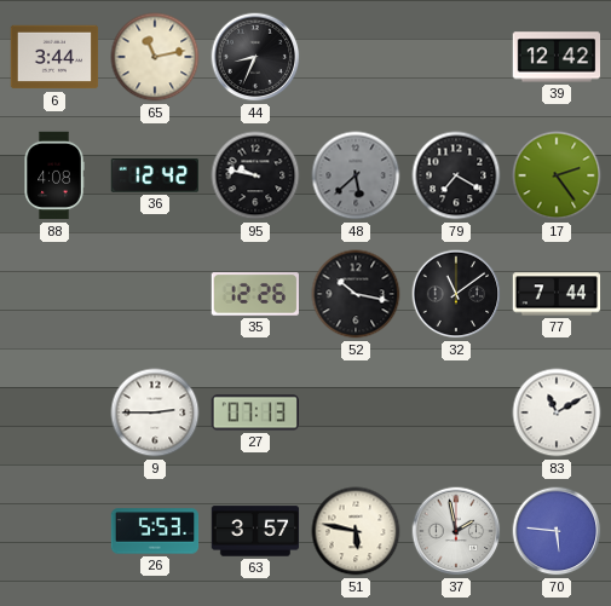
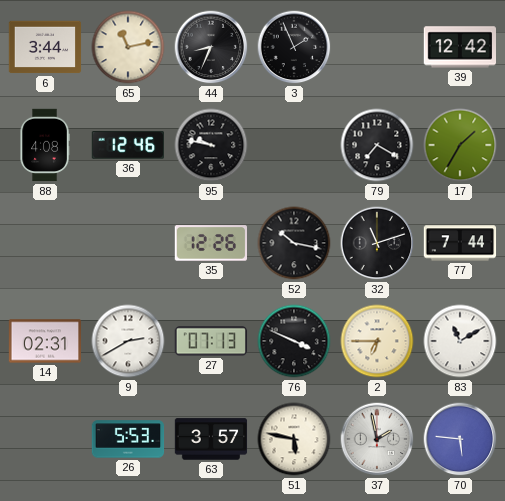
3: none -> 1:56
36: 12:42 -> 12:46
48: 5:38 -> none
17: 2:24 -> 1:35
32: 11:09 -> 11:12
14: none -> 02:31
9: 2:45 -> 2:40
76: none -> 3:49
2: none -> 6:45
